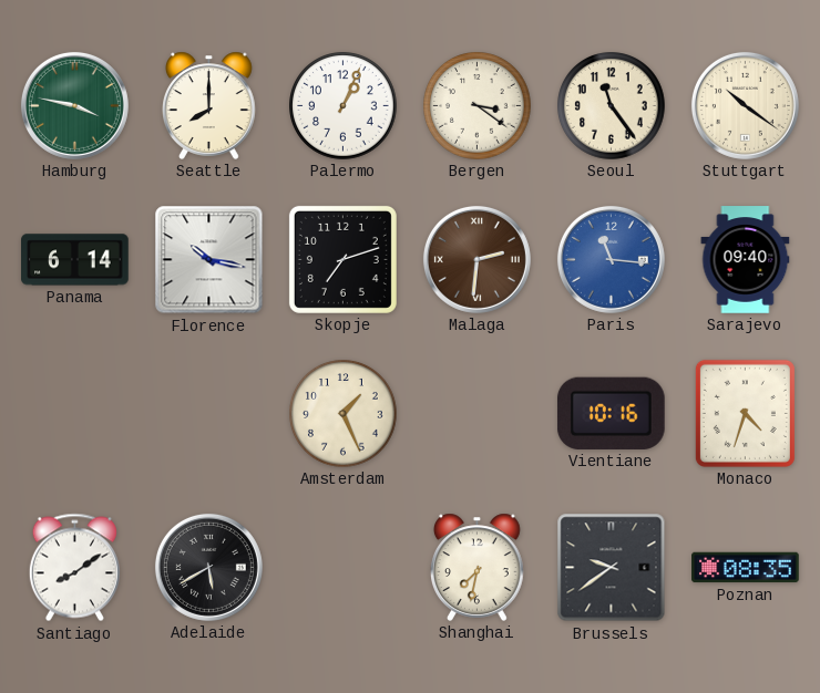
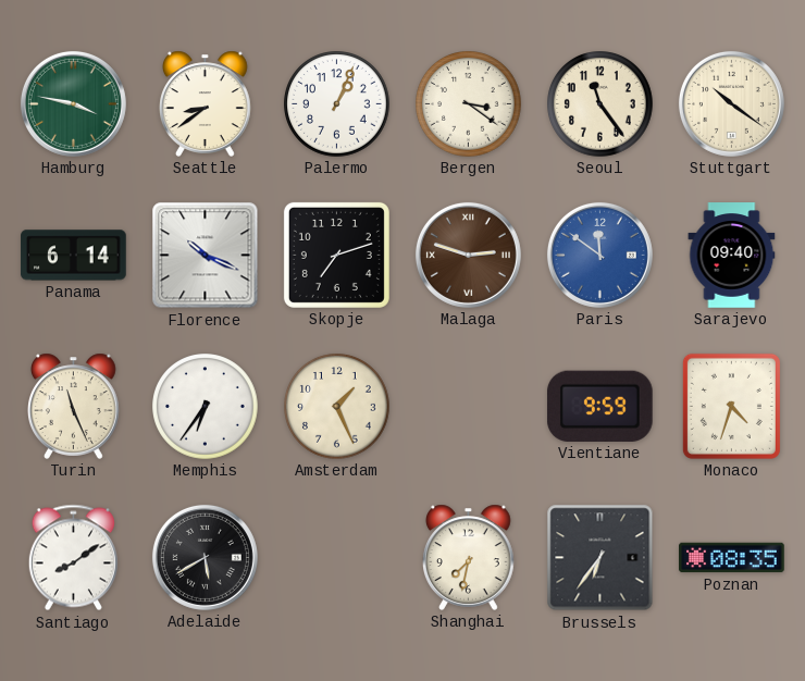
Seattle: 8:00 -> 8:39
Florence: 10:17 -> 10:19
Malaga: 2:31 -> 2:48
Paris: 11:16 -> 11:51
Turin: none -> 11:26
Memphis: none -> 6:36
Vientiane: 10:16 -> 9:59
Brussels: 9:39 -> 6:36
